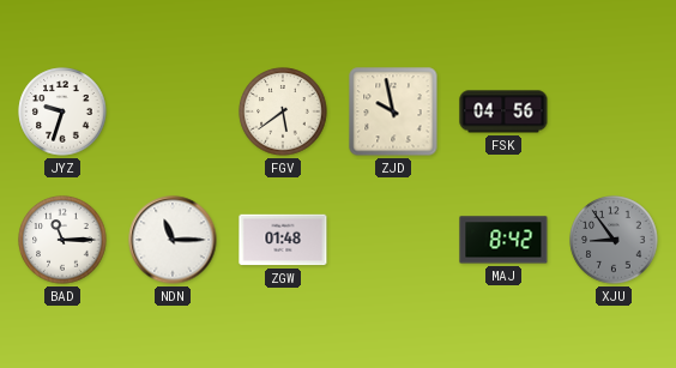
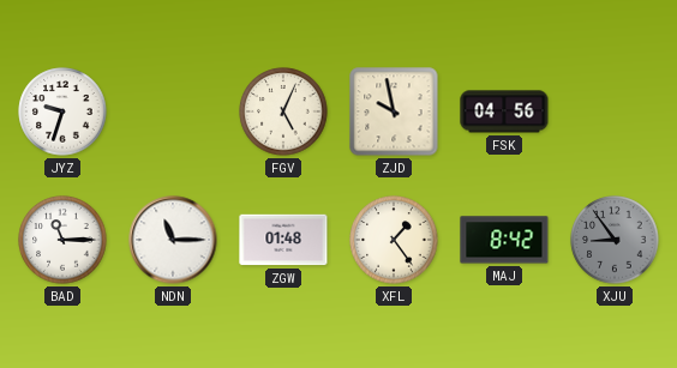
FGV: 5:39 -> 5:04
XFL: none -> 1:24
